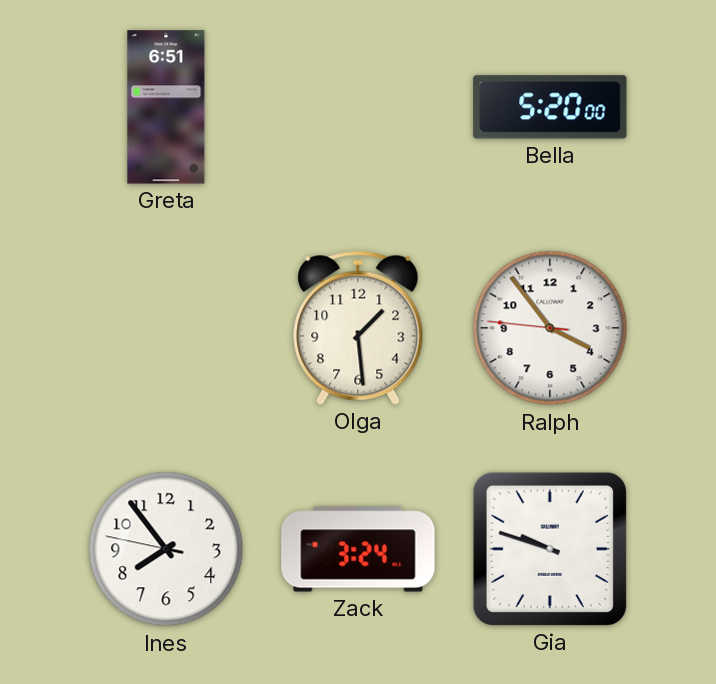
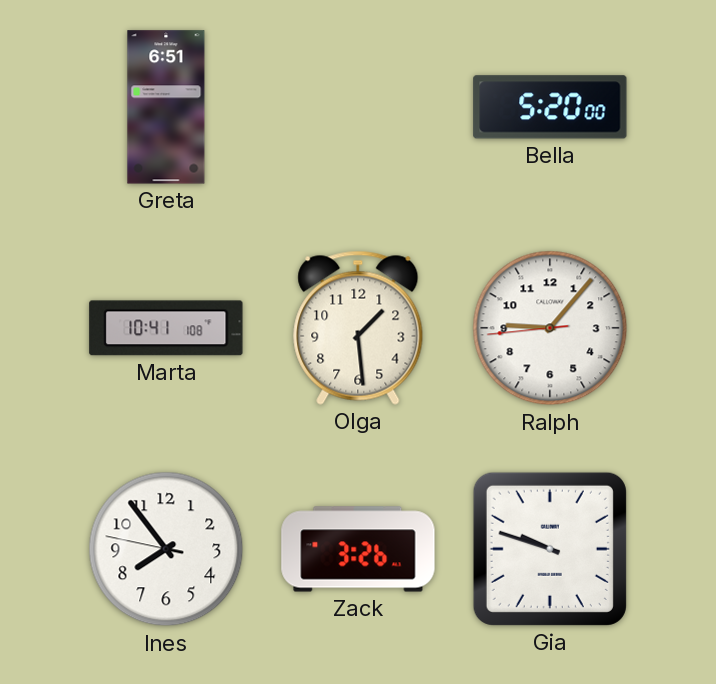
Marta: none -> 10:41
Ralph: 3:53 -> 9:06
Zack: 3:24 -> 3:26
